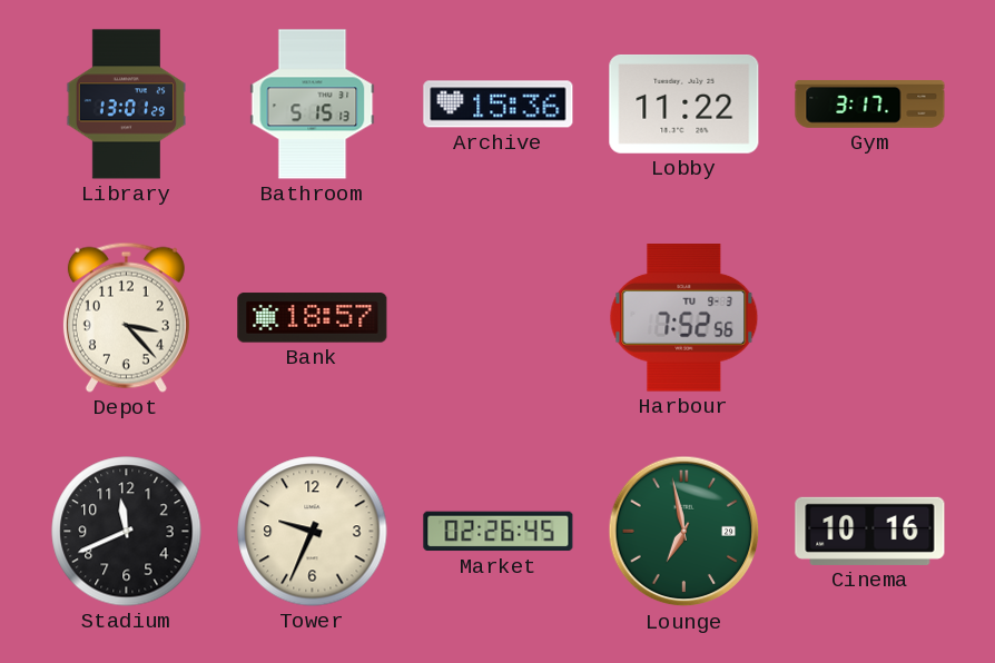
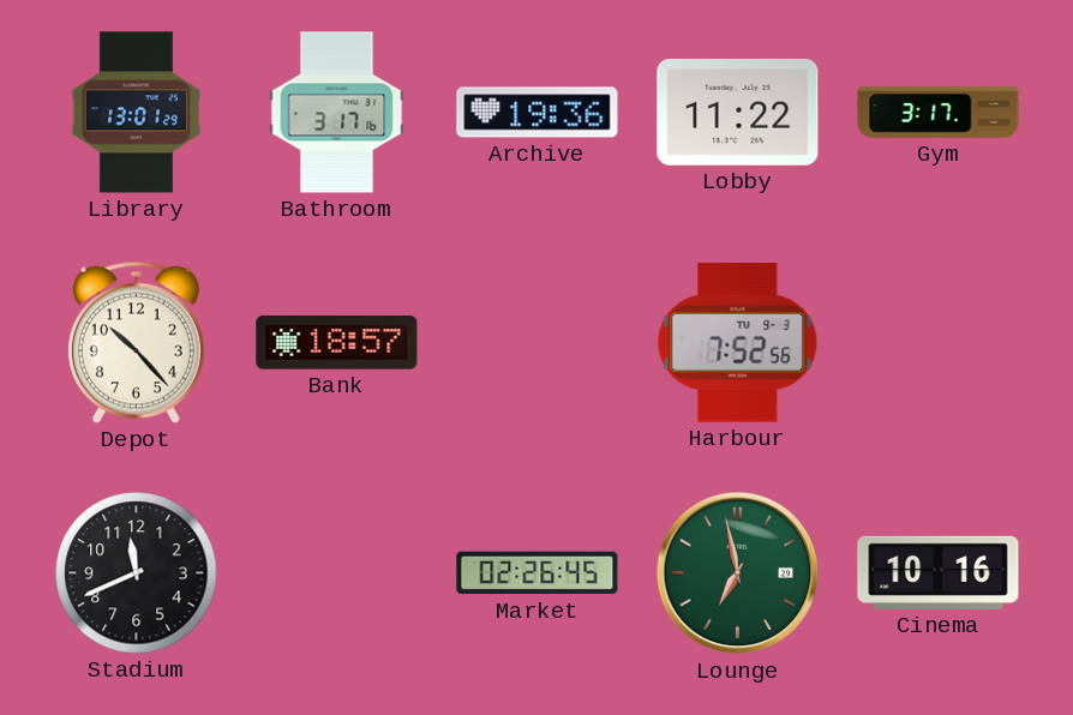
Bathroom: 5:15 -> 3:17
Archive: 15:36 -> 19:36
Depot: 3:23 -> 10:23
Tower: 9:34 -> none
